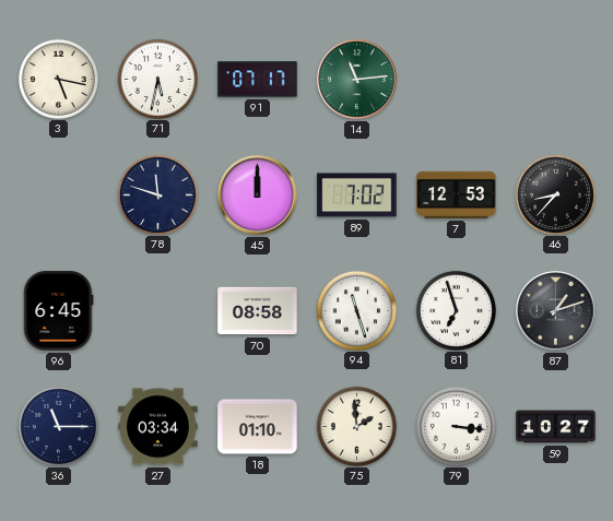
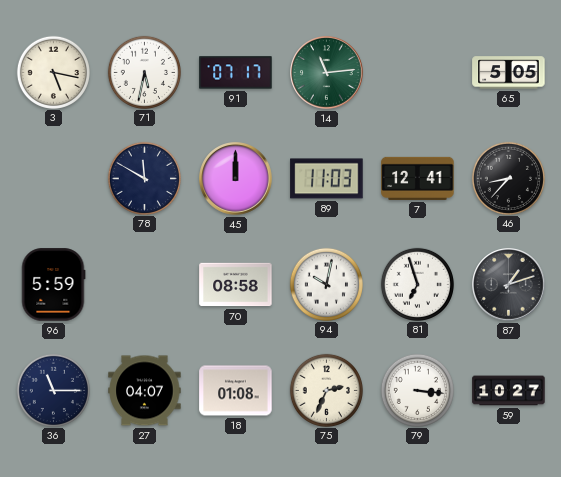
65: none -> 5:05
78: 11:48 -> 11:50
89: 7:02 -> 11:03
7: 12:53 -> 12:41
96: 6:45 -> 5:59
94: 11:27 -> 10:02
27: 03:34 -> 04:07
18: 01:10 -> 01:08
75: 1:59 -> 2:34
